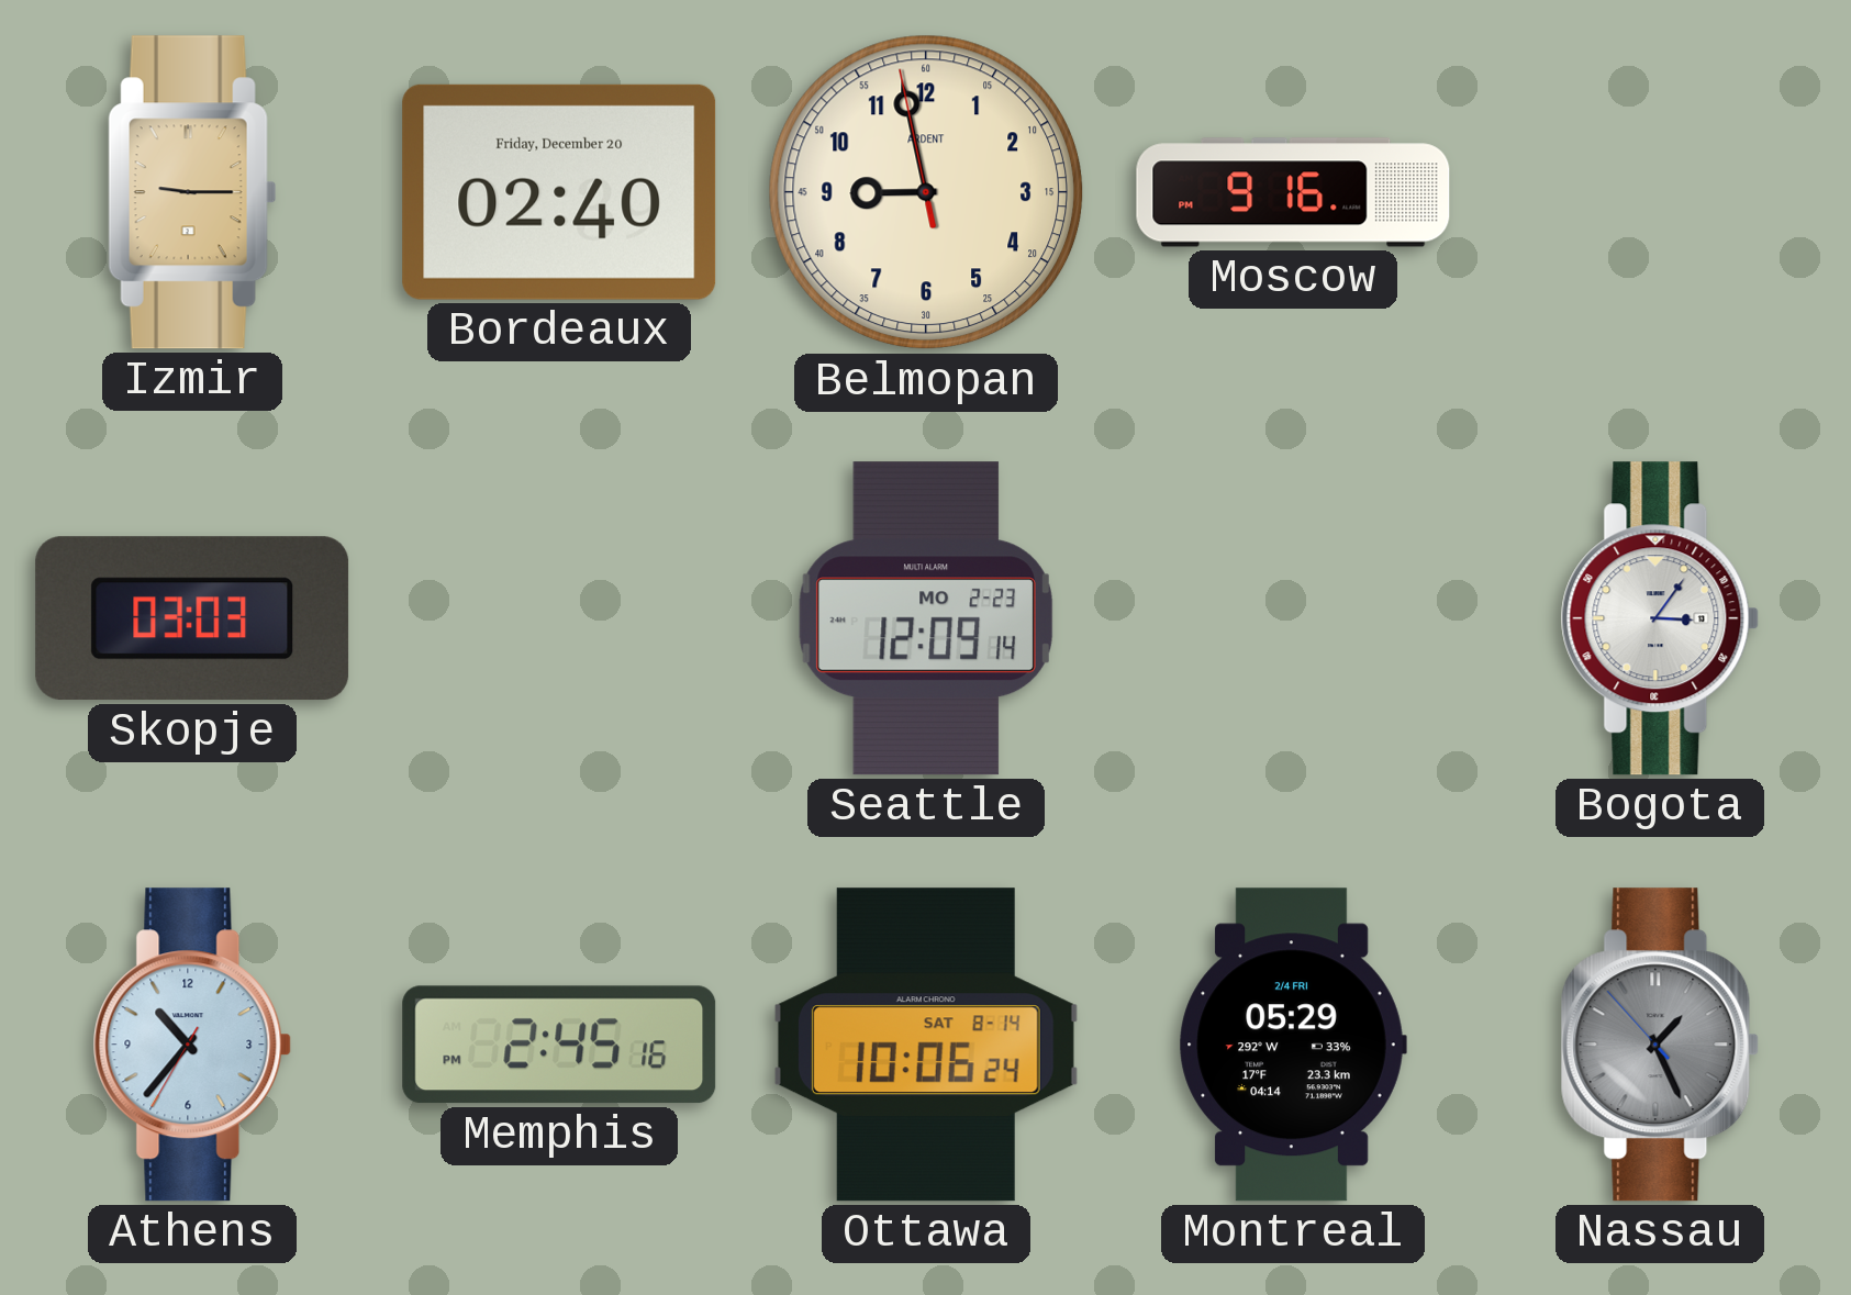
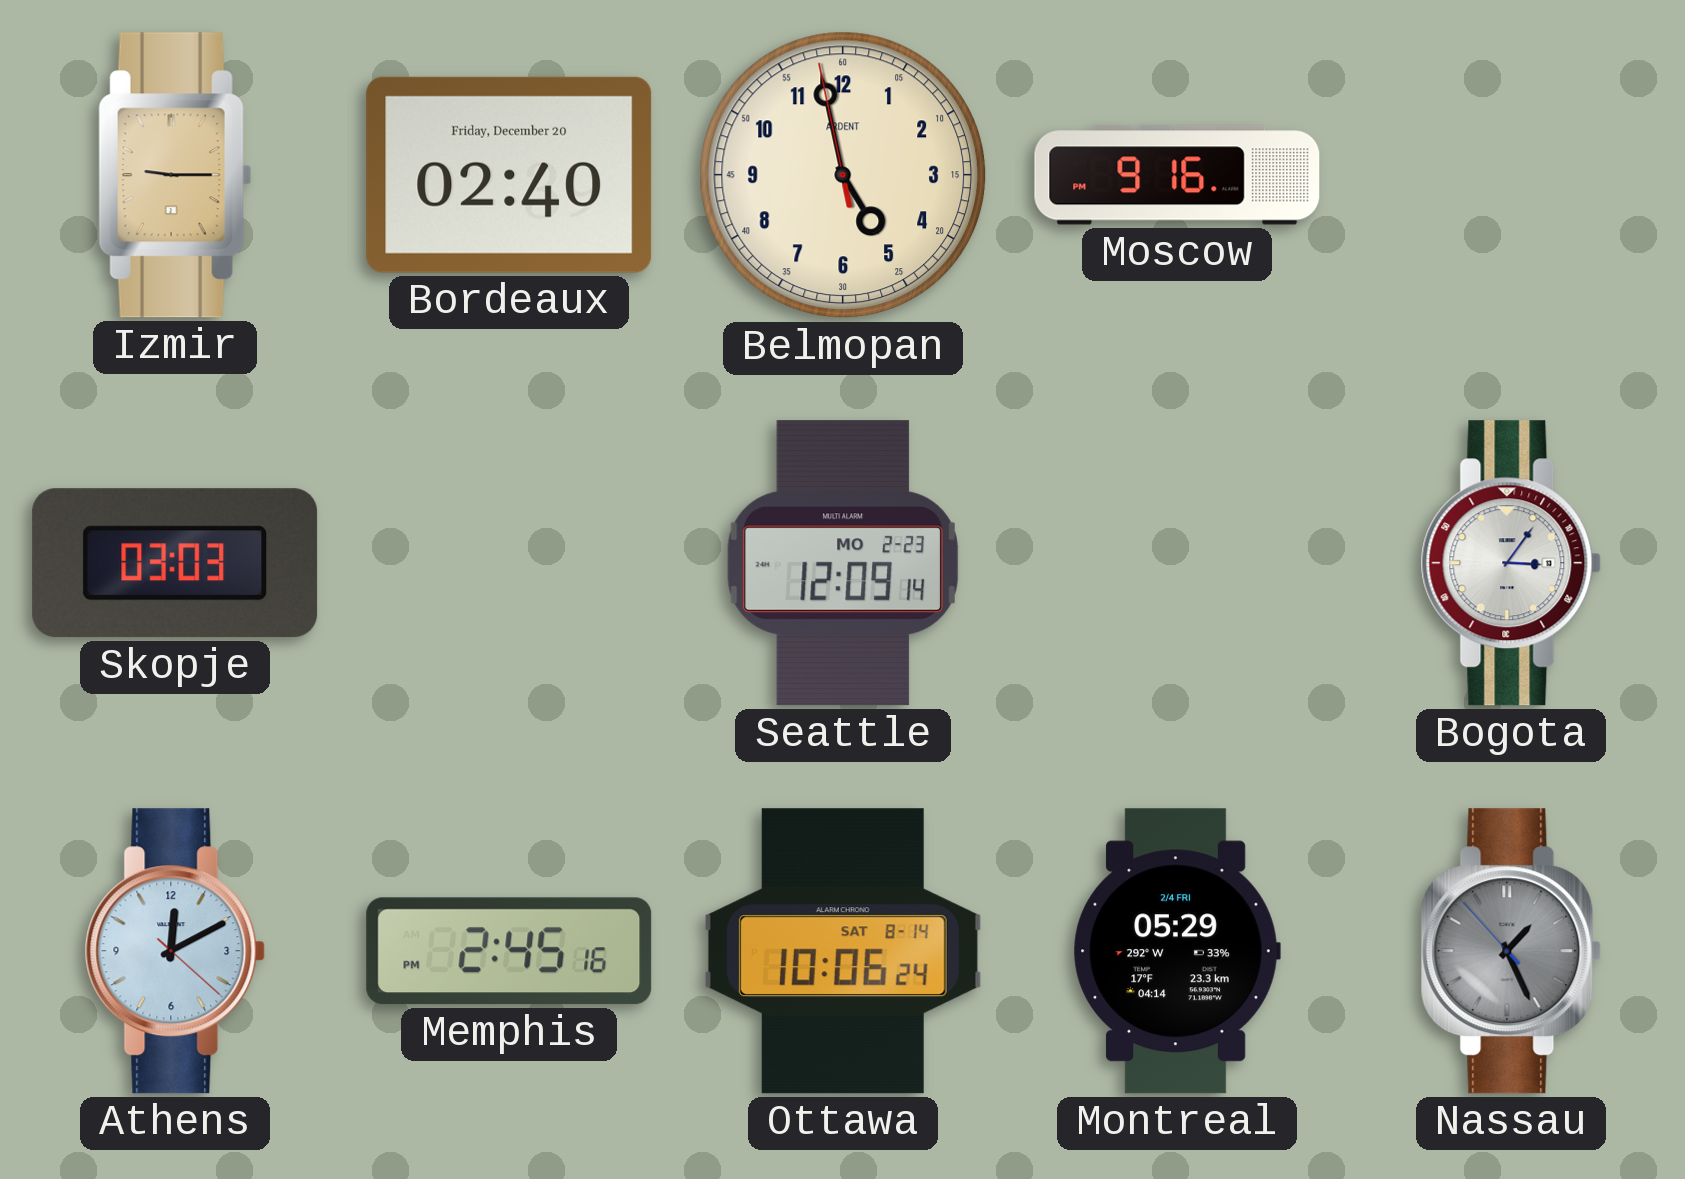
Belmopan: 8:57 -> 4:57
Athens: 10:36 -> 12:10
